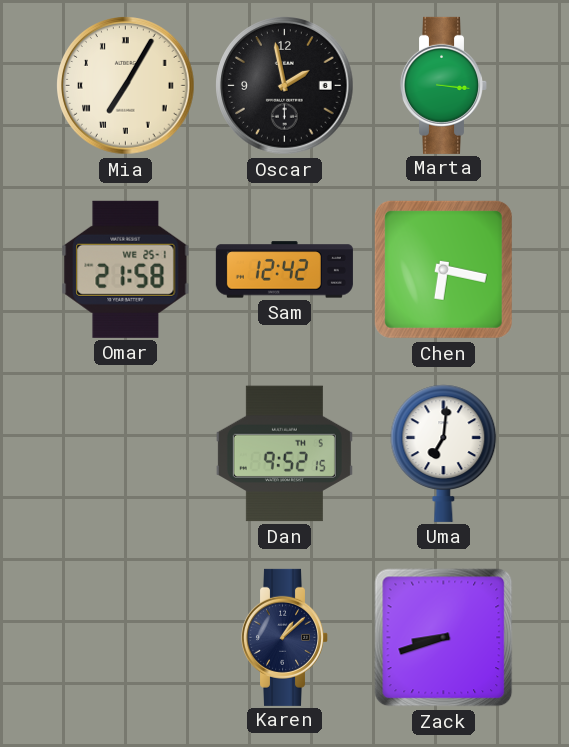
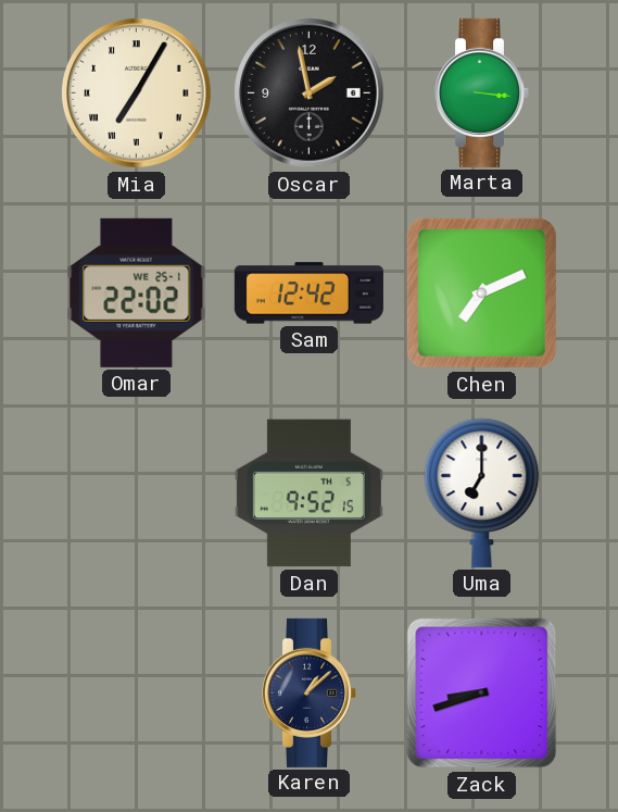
Omar: 21:58 -> 22:02
Chen: 6:17 -> 7:11
Uma: 7:01 -> 7:00
